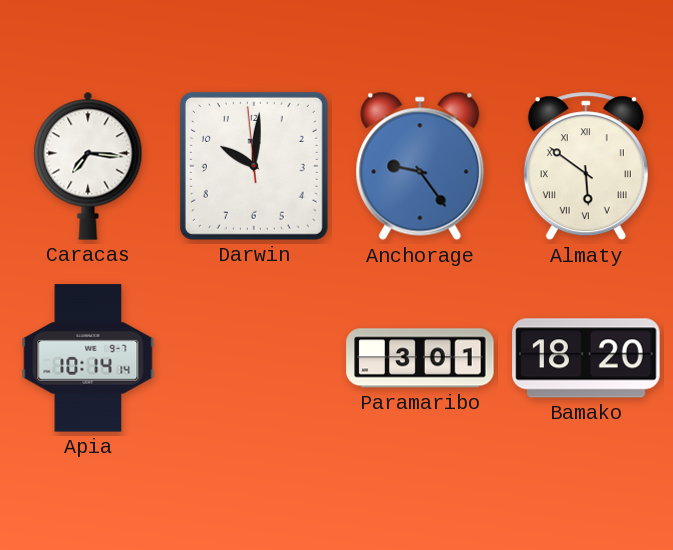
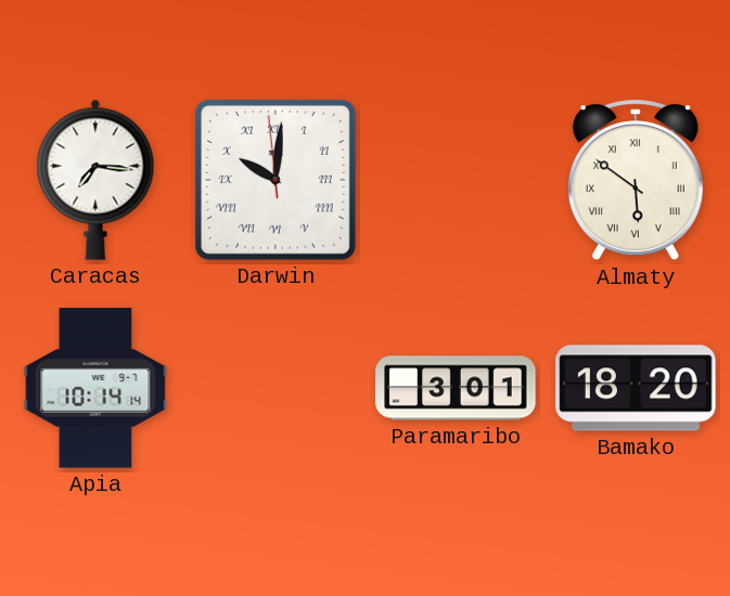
Darwin numerals: Arabic -> Roman
Anchorage: 9:24 -> none
